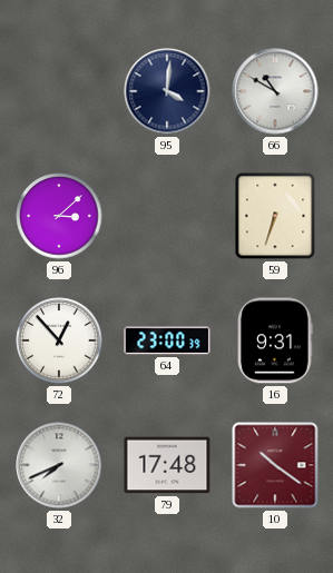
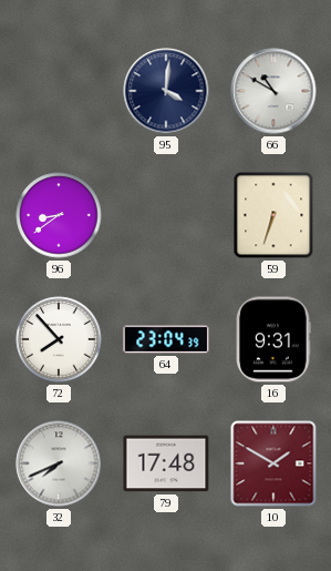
96: 3:08 -> 8:39
72: 12:53 -> 7:53
64: 23:00 -> 23:04
10: 10:21 -> 1:50
